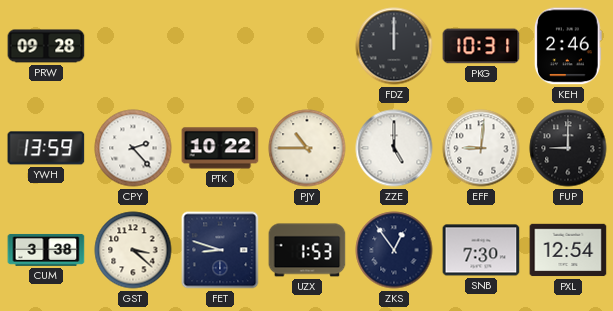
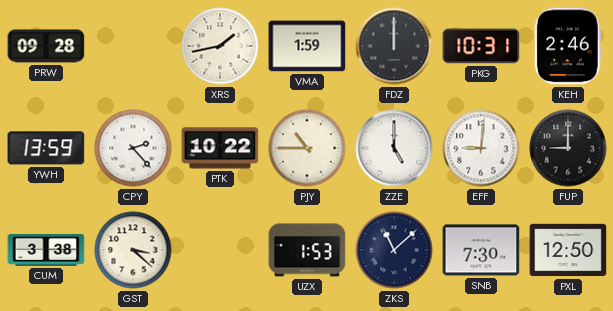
XRS: none -> 1:43
VMA: none -> 1:59
FET: 8:48 -> none
ZKS: 12:54 -> 11:08
PXL: 12:54 -> 12:50
